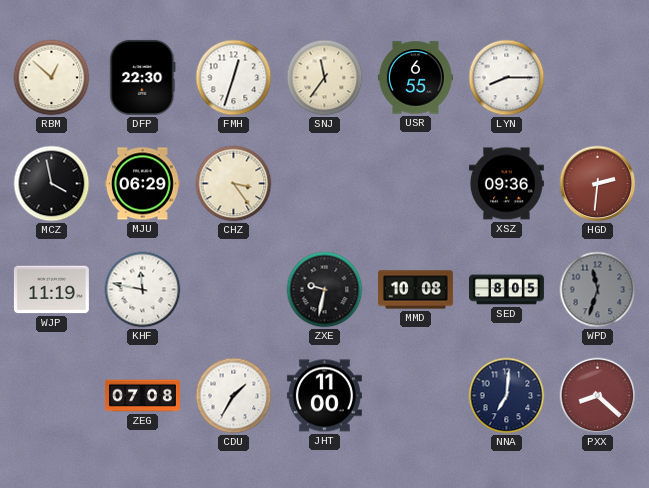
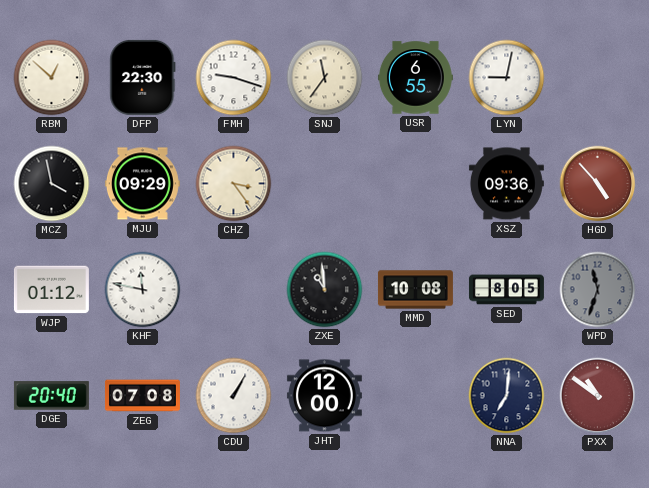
FMH: 12:33 -> 9:18
LYN: 8:15 -> 9:02
MJU: 06:29 -> 09:29
HGD: 2:31 -> 4:53
WJP: 11:19 -> 01:12
ZXE: 9:32 -> 10:59
DGE: none -> 20:40
CDU: 1:35 -> 1:05
JHT: 11:00 -> 12:00
PXX: 8:22 -> 10:51
